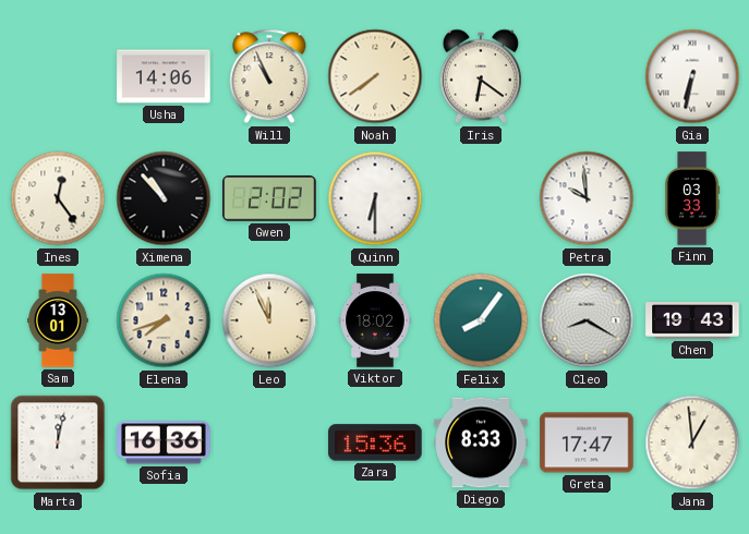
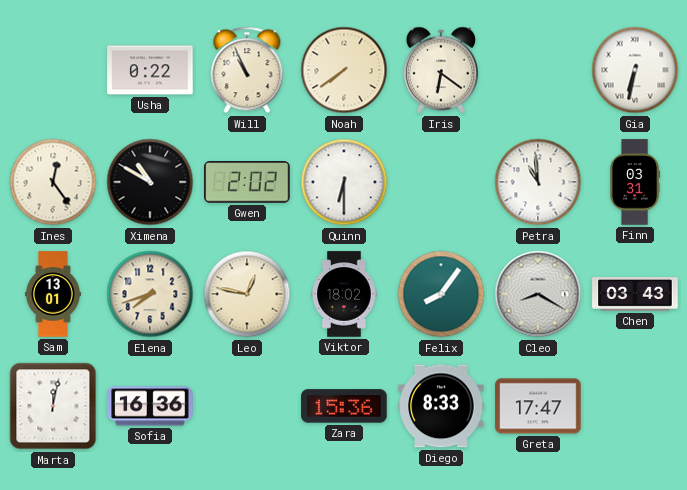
Usha: 14:06 -> 0:22
Ximena: 10:53 -> 10:50
Petra: 9:59 -> 10:59
Finn: 03:33 -> 03:31
Leo: 11:56 -> 12:47
Chen: 19:43 -> 03:43
Jana: 12:59 -> none
